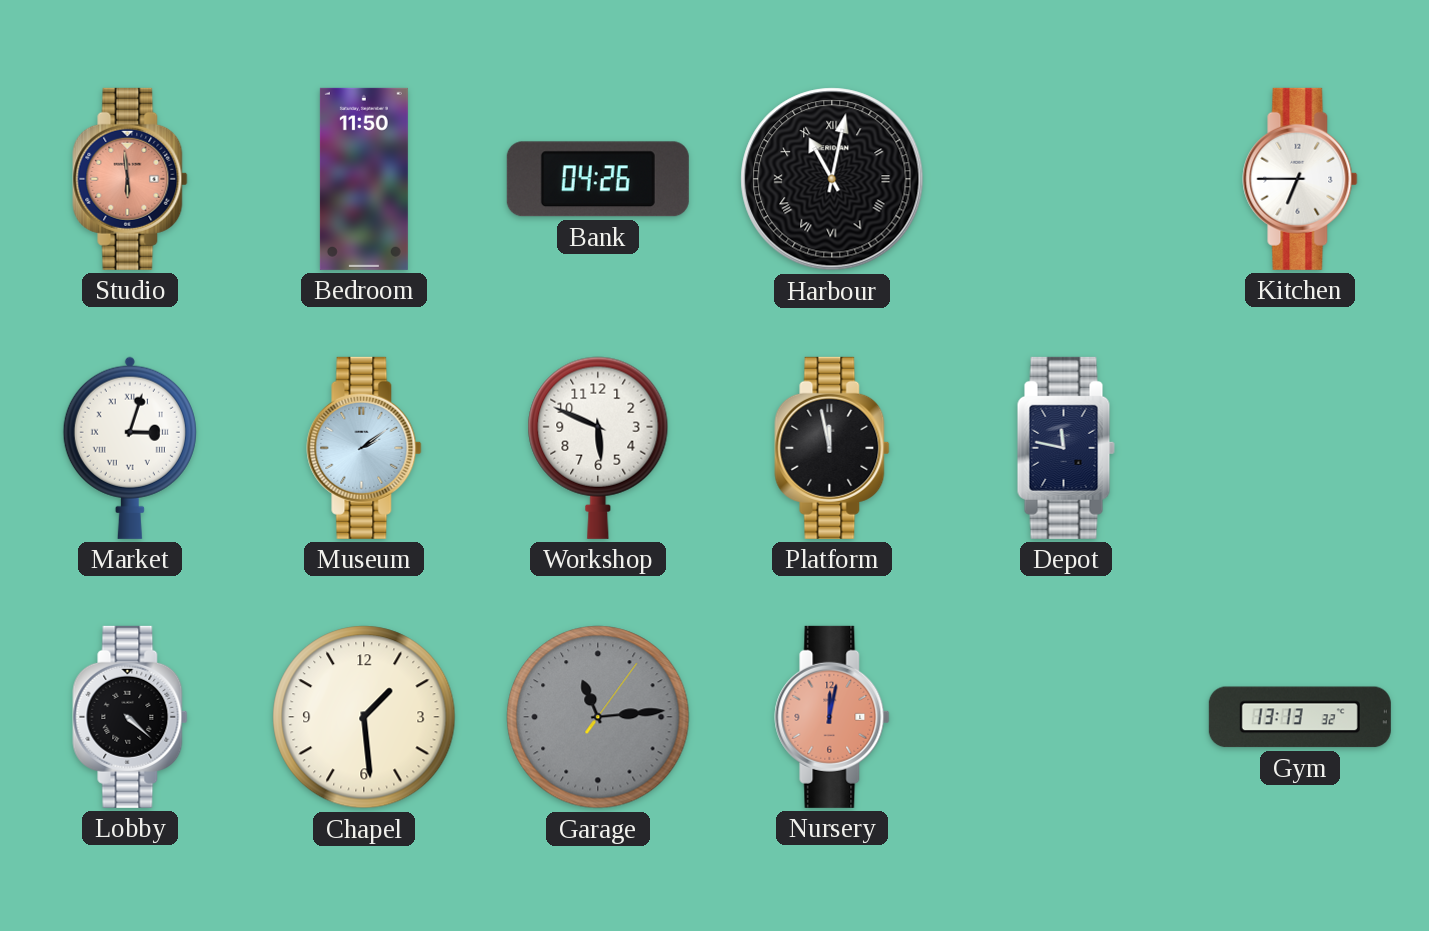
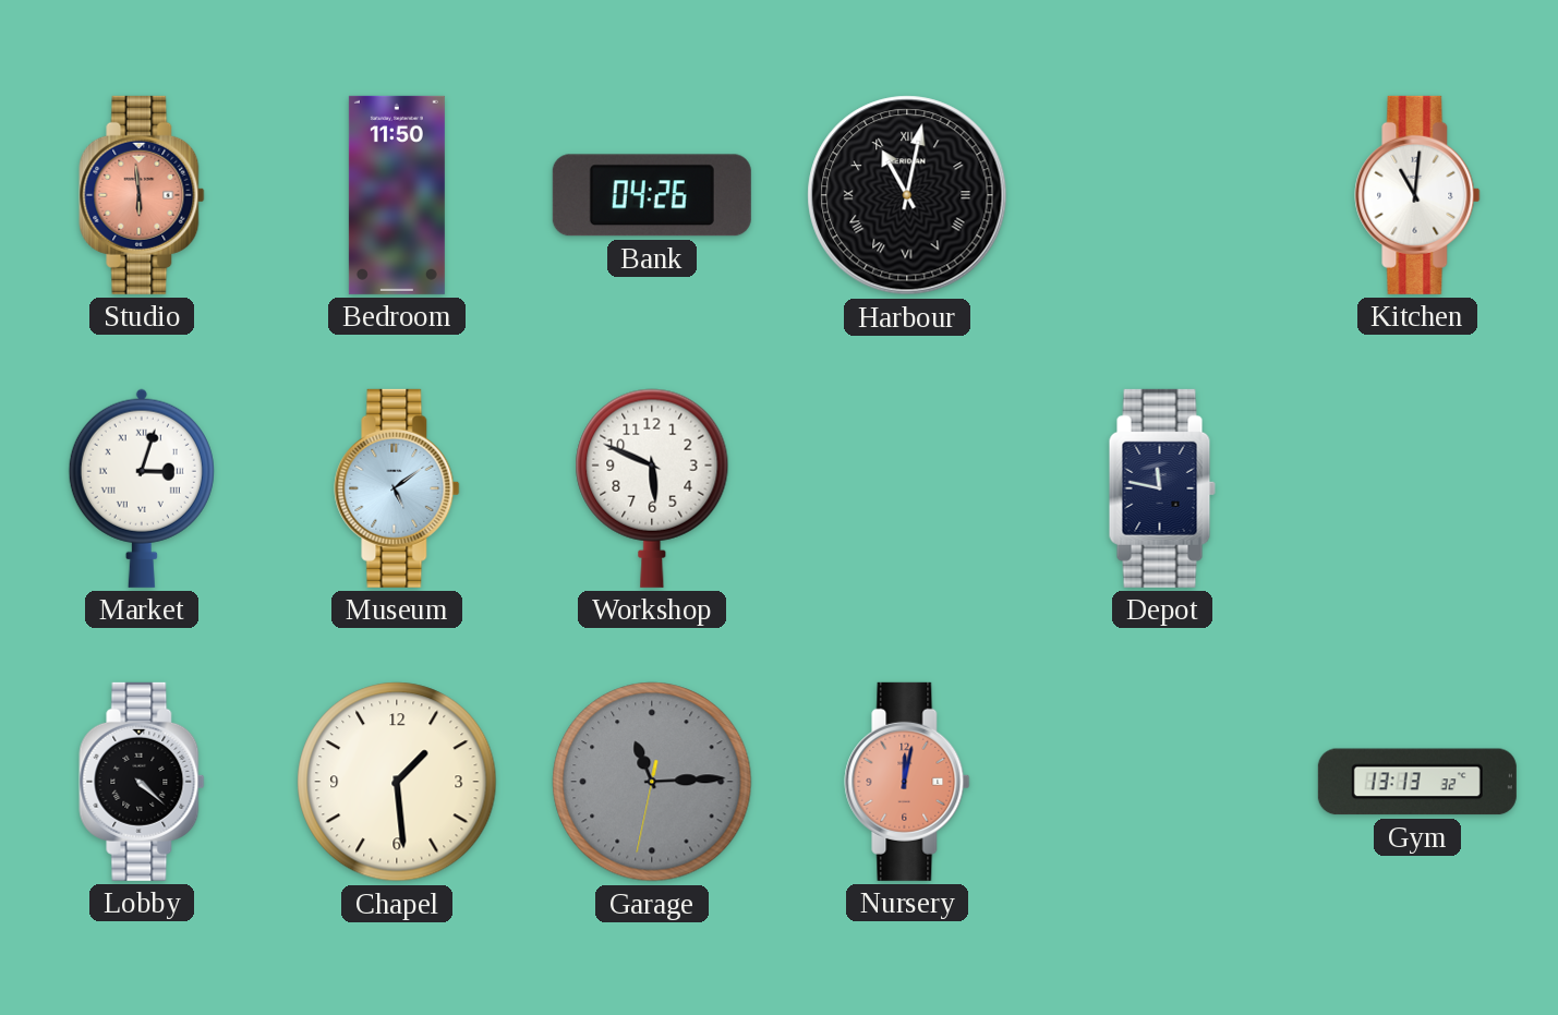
Kitchen: 6:45 -> 11:01
Museum: 2:09 -> 5:09
Platform: 11:58 -> none
Garage: 11:14:06 -> 11:14:32
